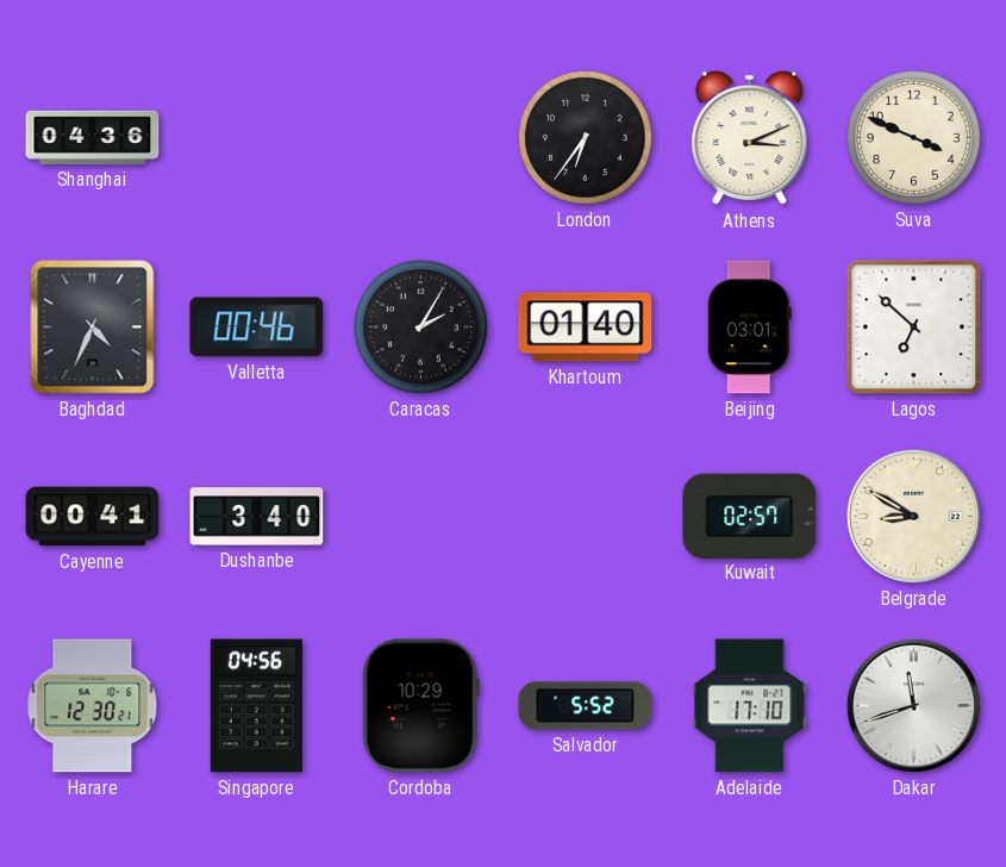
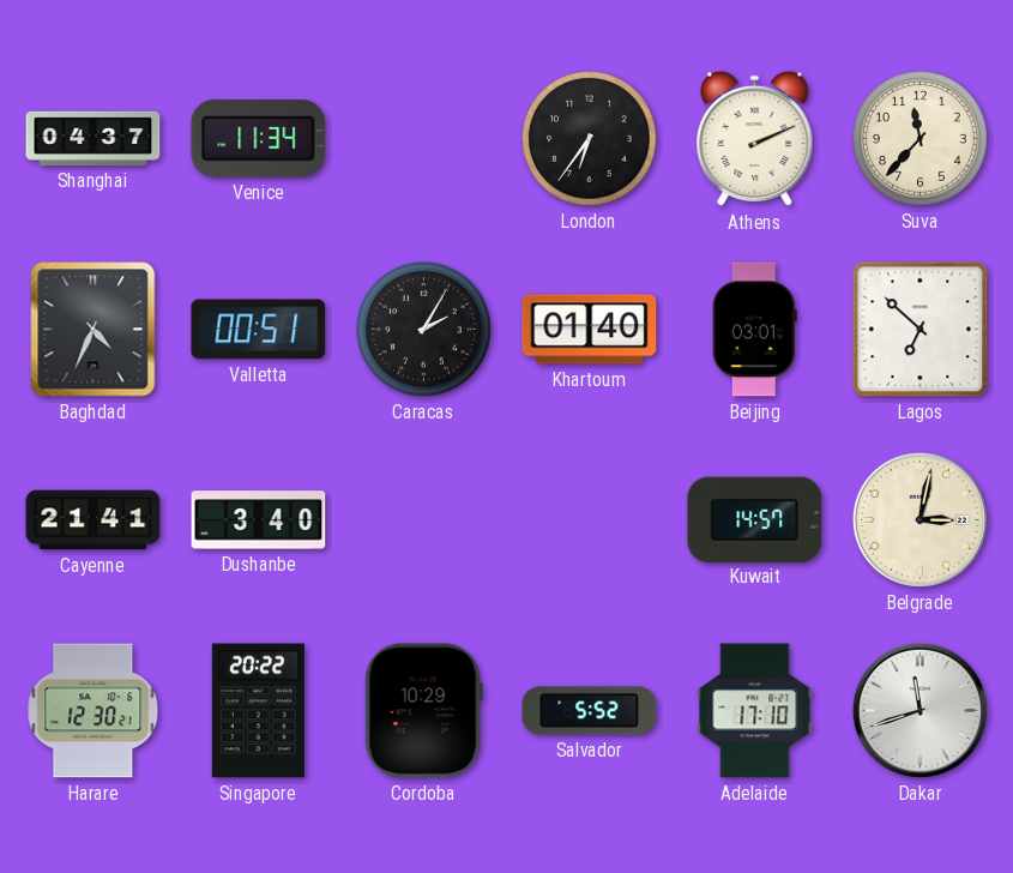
Shanghai: 04:36 -> 04:37
Venice: none -> 11:34
Athens: 3:11 -> 2:11
Suva: 3:49 -> 11:37
Valletta: 00:46 -> 00:51
Cayenne: 00:41 -> 21:41
Kuwait: 02:57 -> 14:57
Belgrade: 8:50 -> 3:02
Singapore: 04:56 -> 20:22
